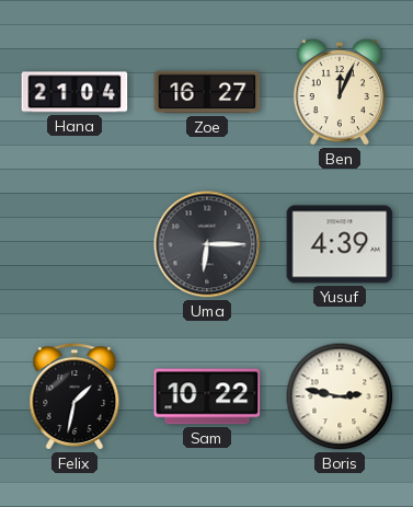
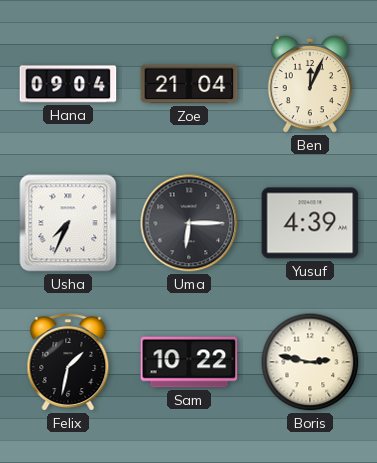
Hana: 21:04 -> 09:04
Zoe: 16:27 -> 21:04
Usha: none -> 7:34
